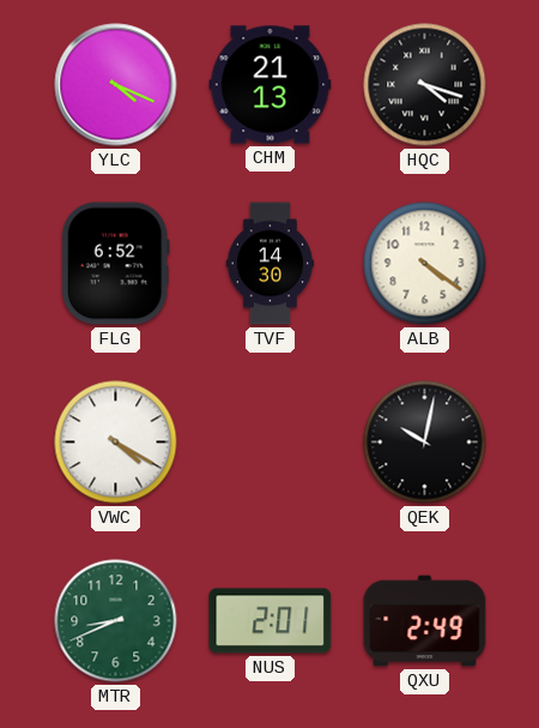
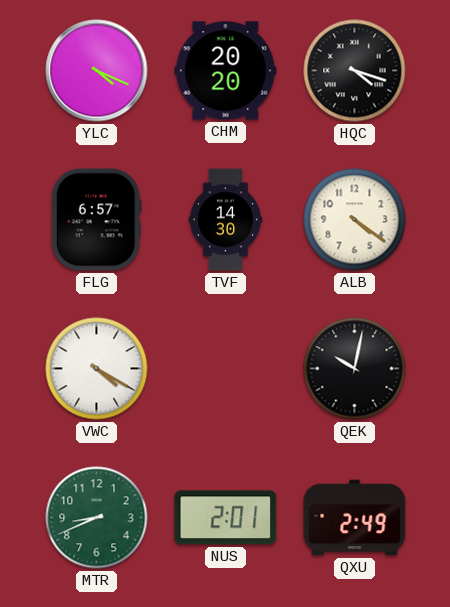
CHM: 21:13 -> 20:20
FLG: 6:52 -> 6:57
